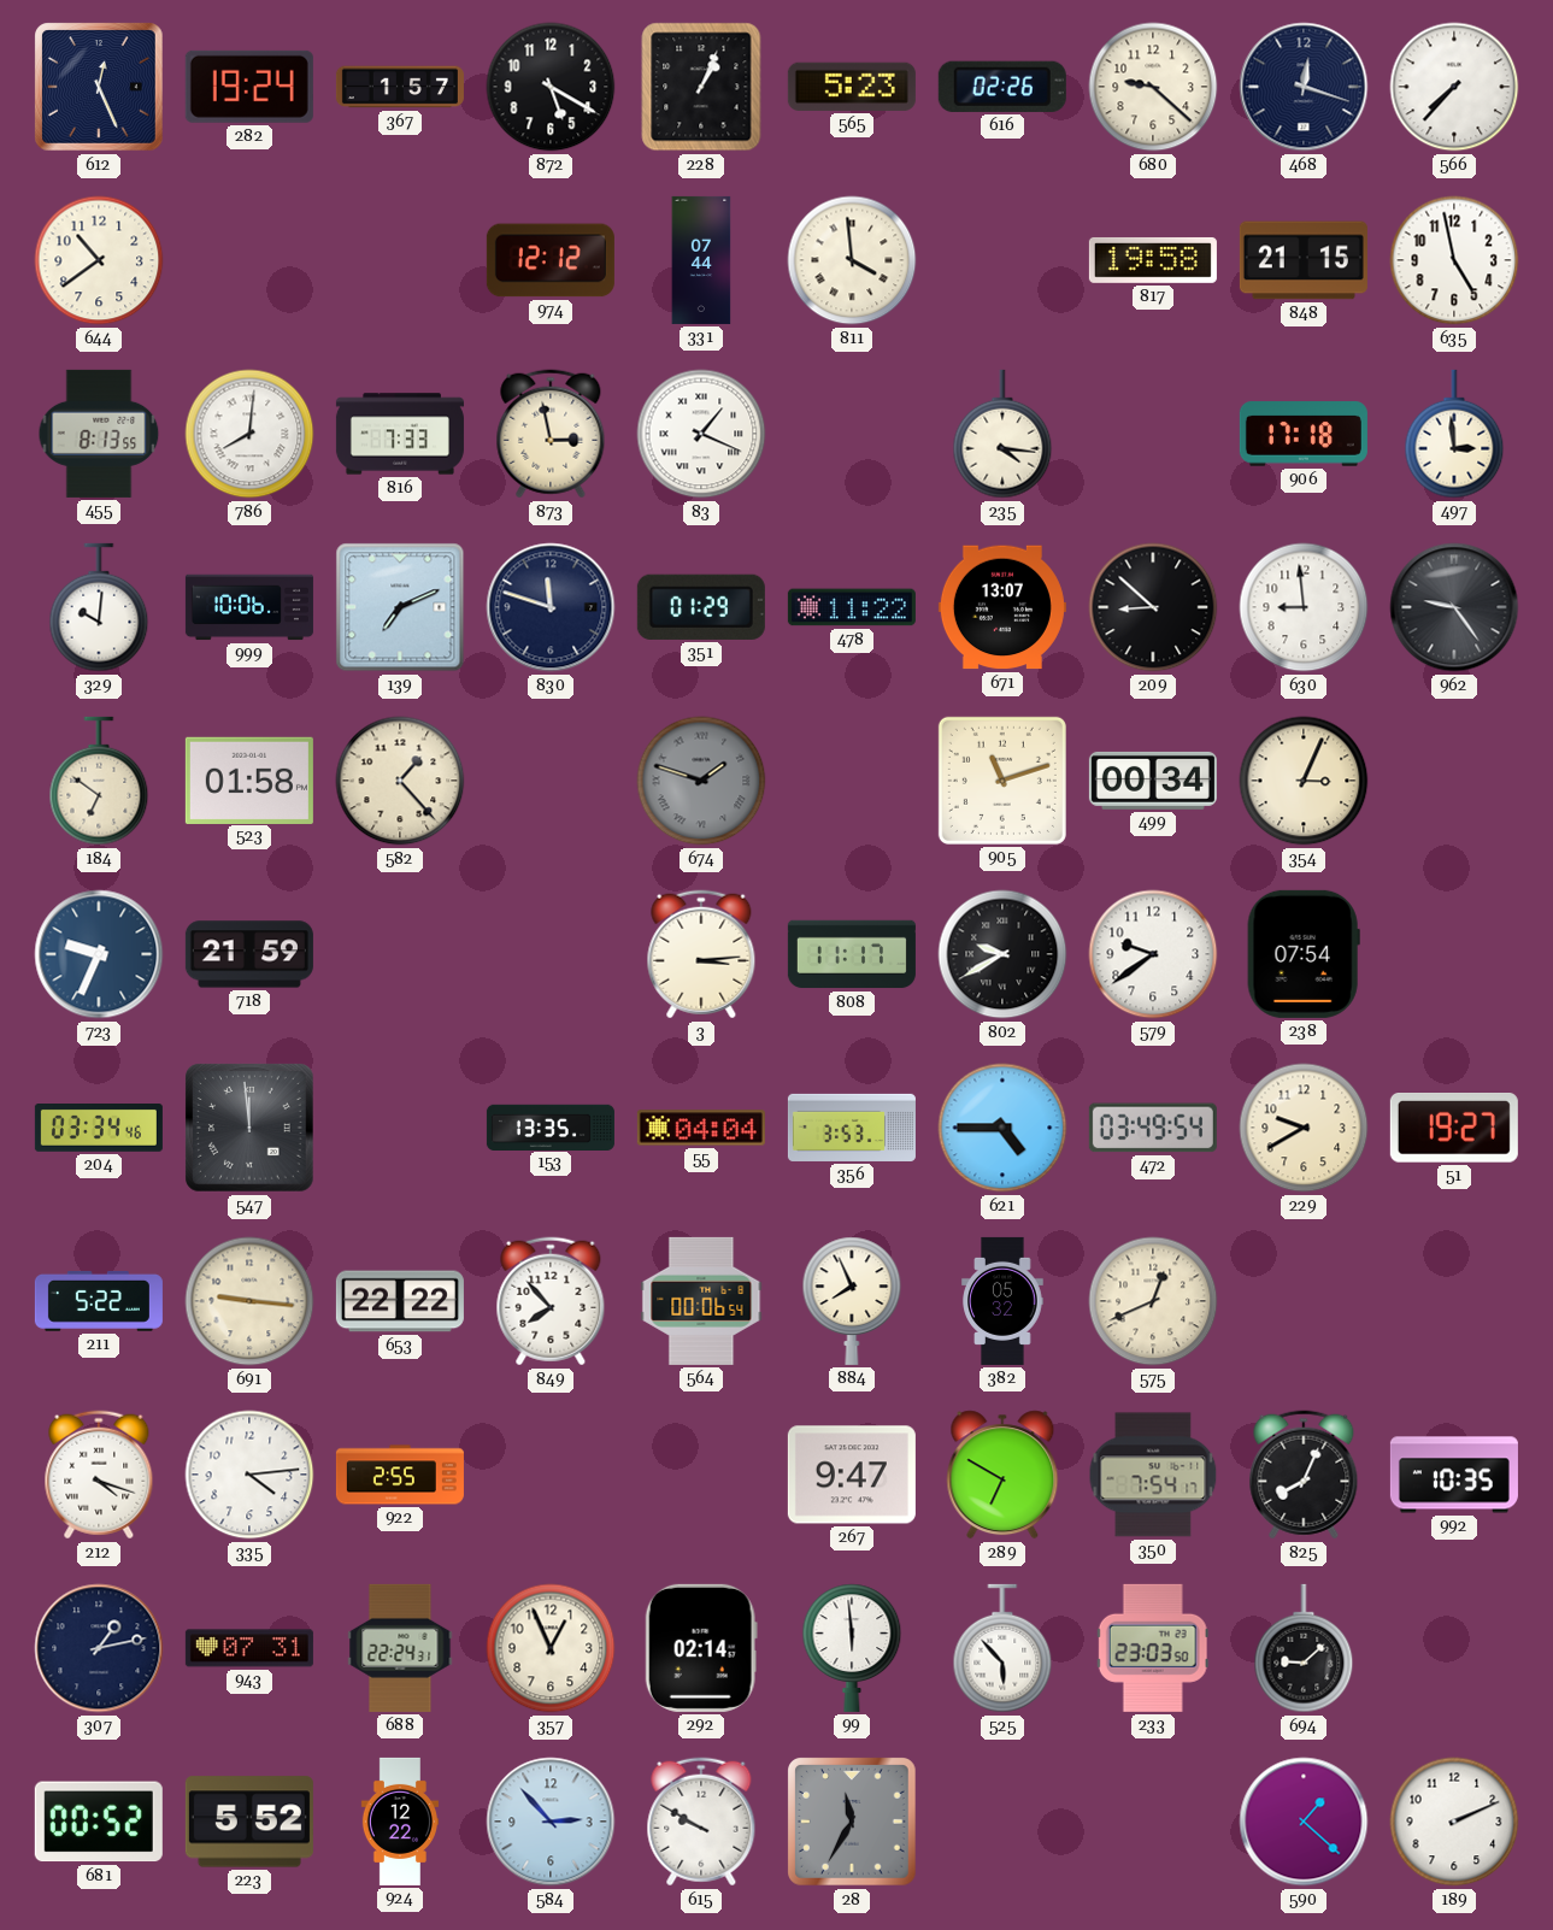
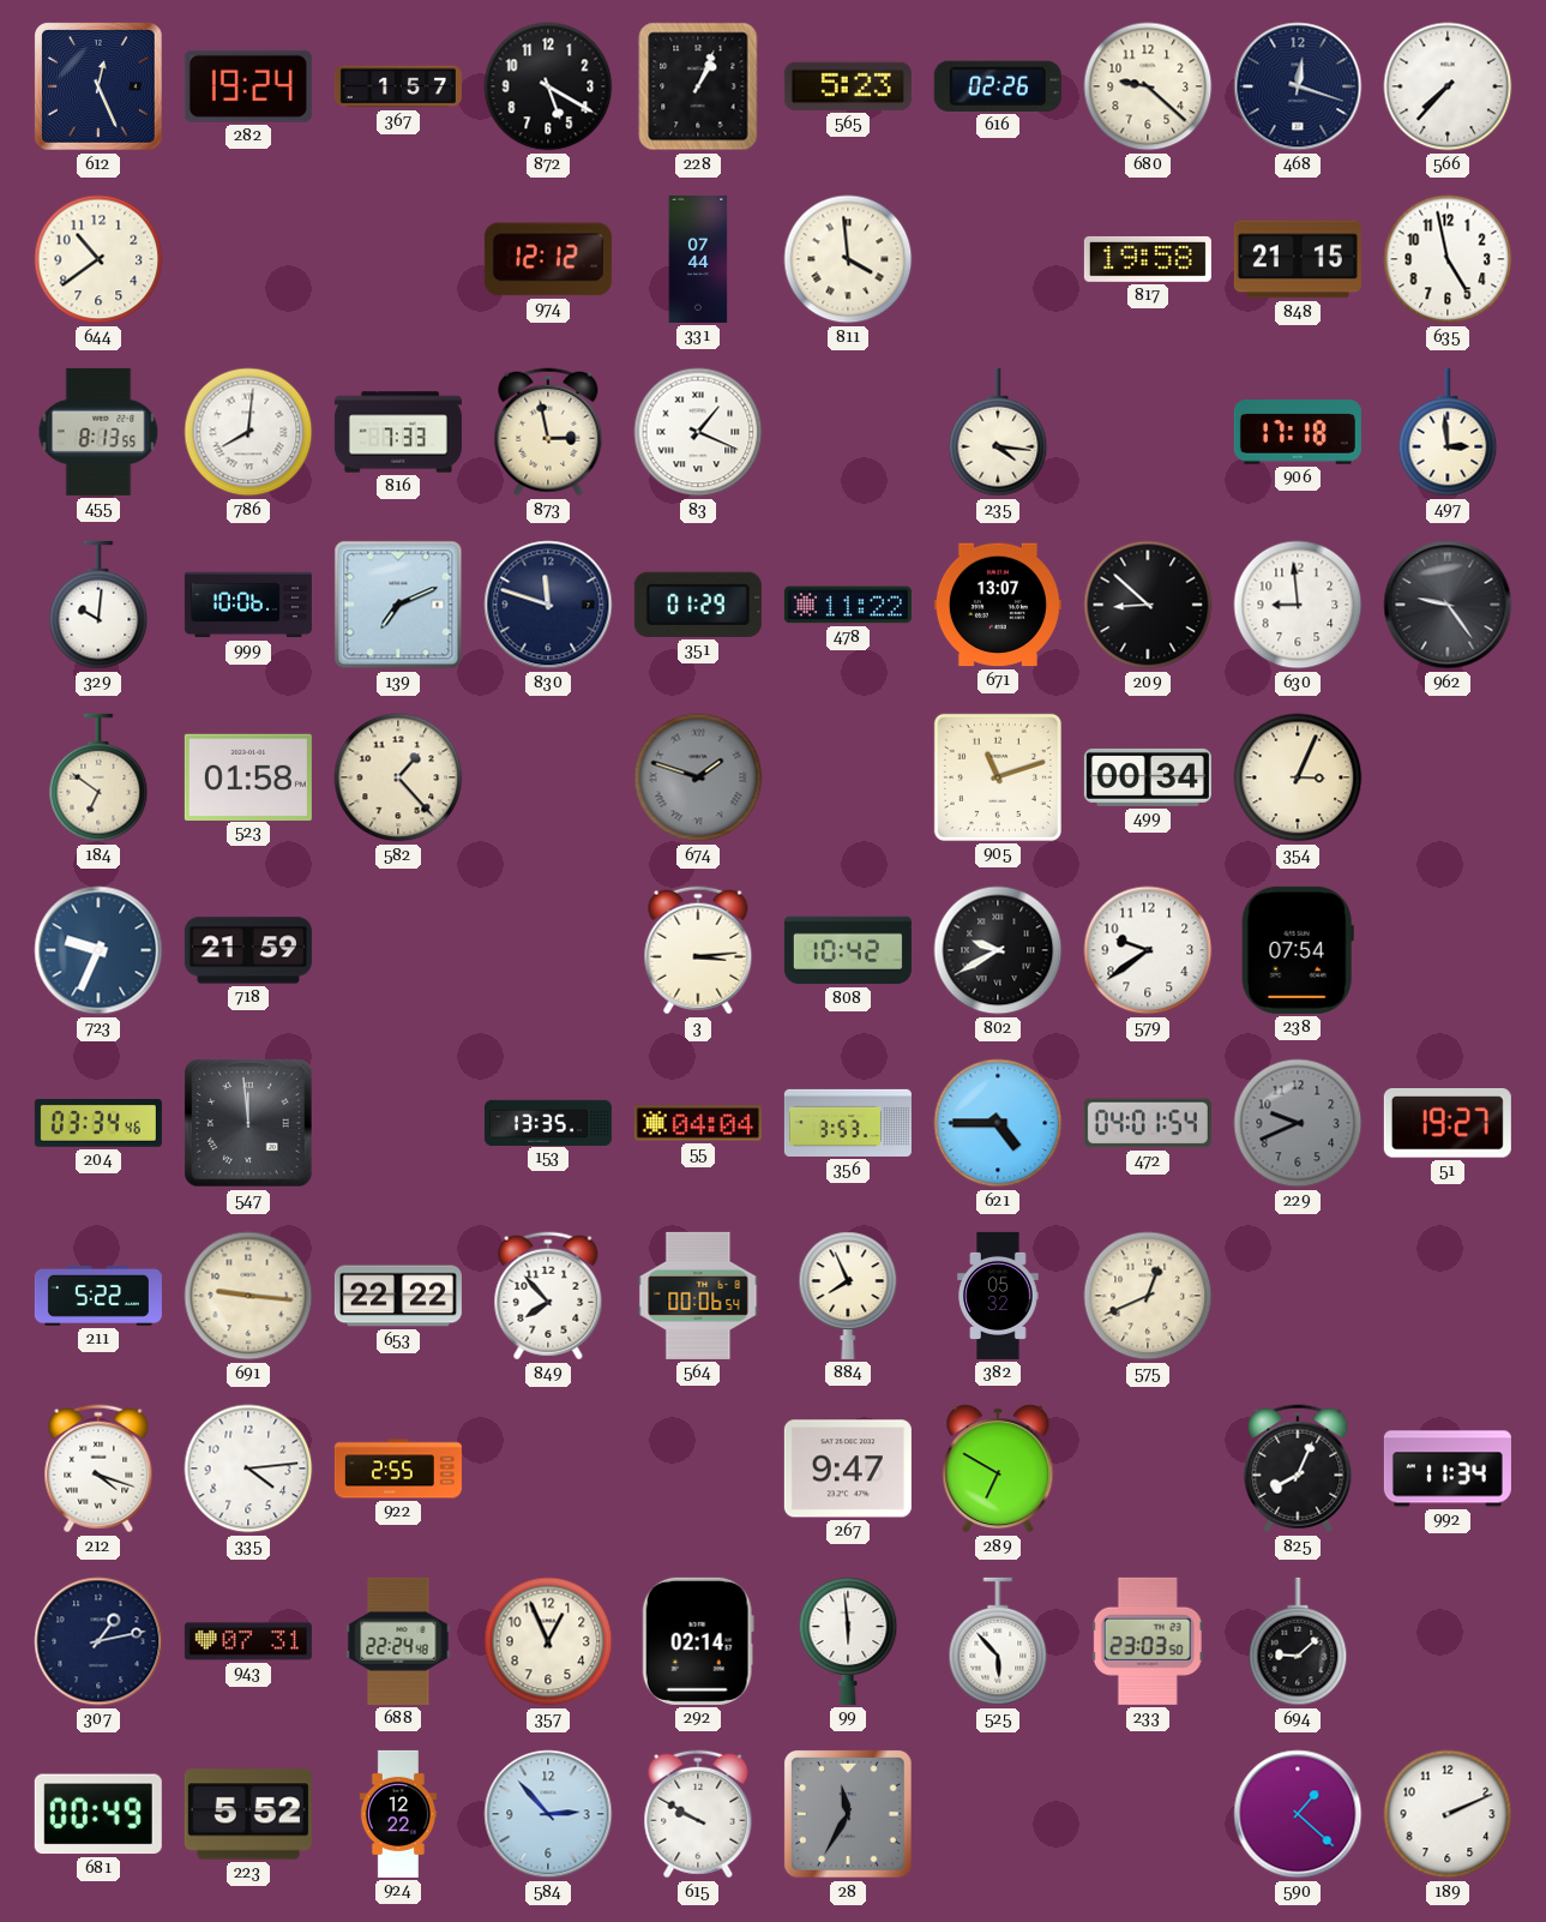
808: 11:17 -> 10:42
472: 03:49 -> 04:01
229: 9:40 -> 9:41
229 dial: cream -> grey
350: 7:54 -> none
992: 10:35 -> 11:34
688: 22:24:31 -> 22:24:48
681: 00:52 -> 00:49
